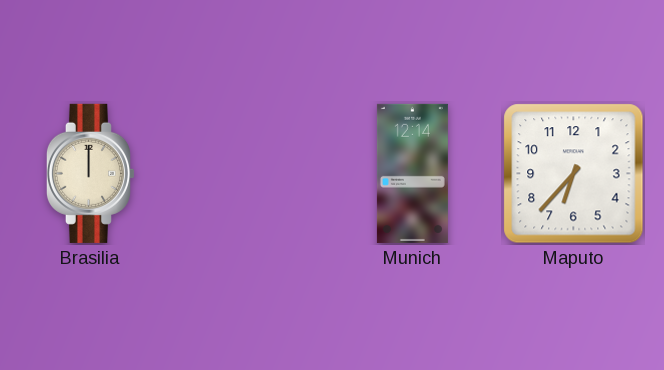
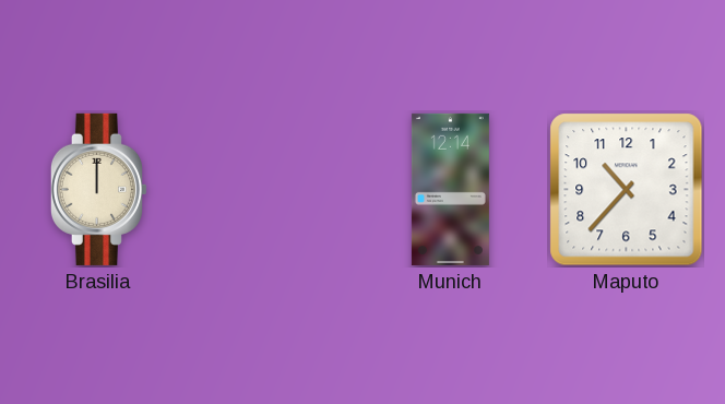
Maputo: 6:37 -> 10:37
